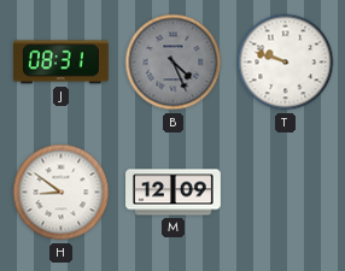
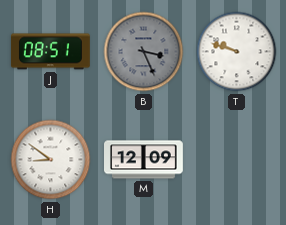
J: 08:31 -> 08:51
B: 4:26 -> 3:26
